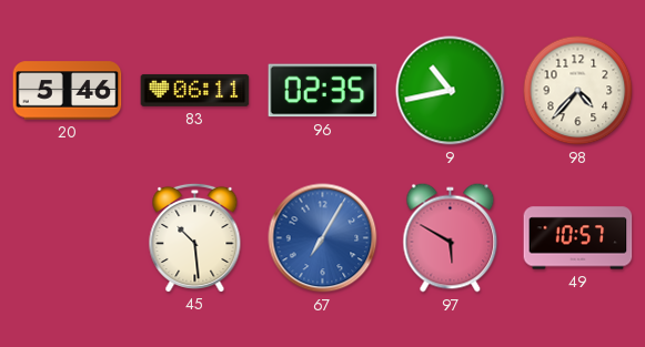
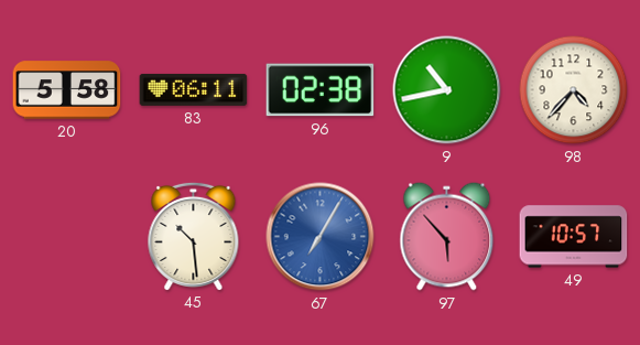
20: 5:46 -> 5:58
96: 02:35 -> 02:38
97: 5:50 -> 5:53
